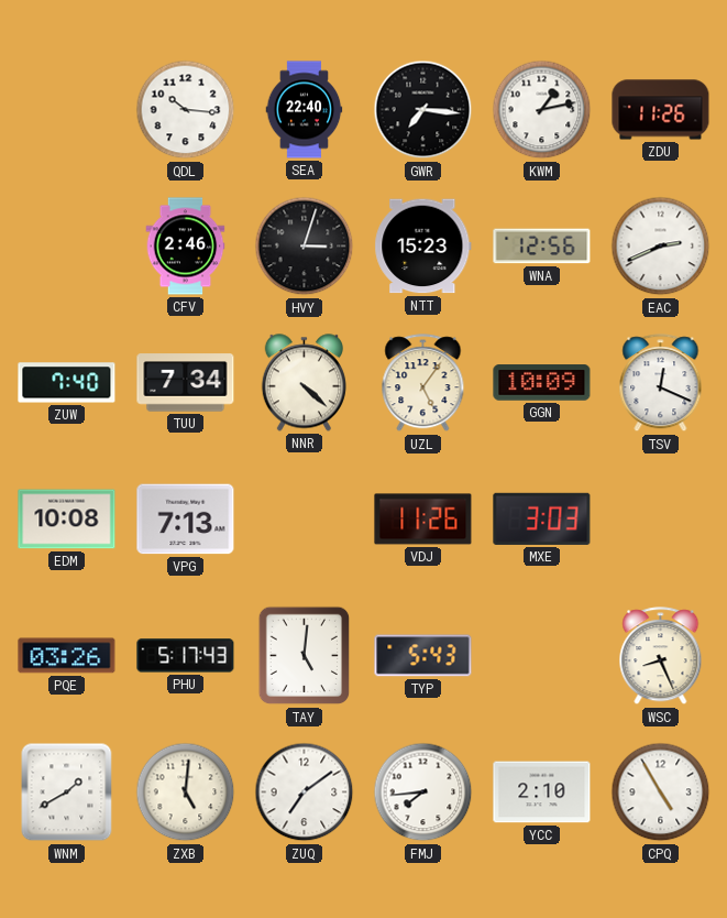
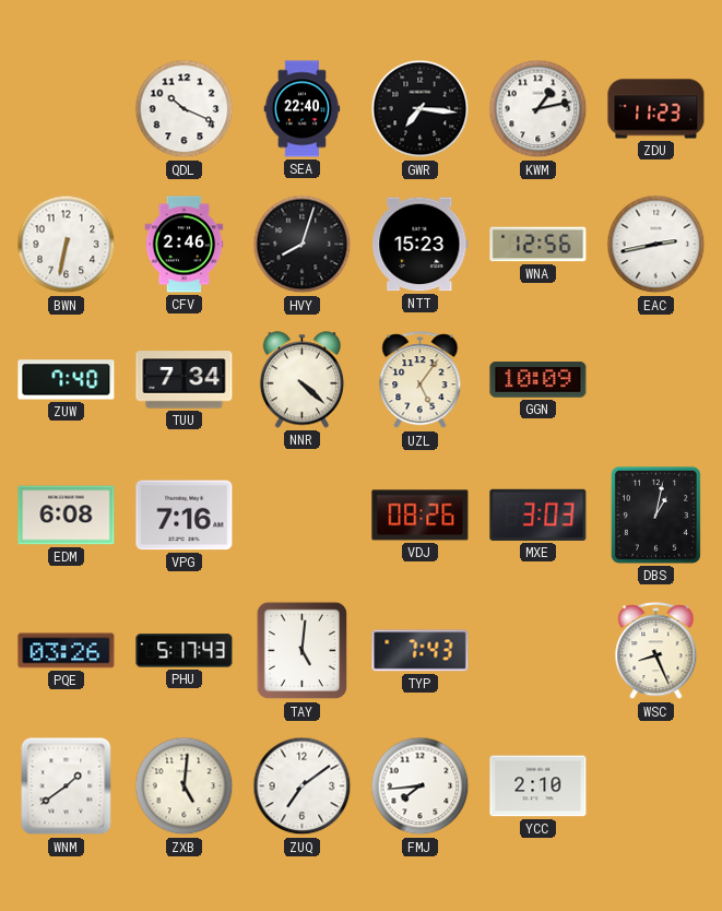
QDL: 10:16 -> 10:19
ZDU: 11:26 -> 11:23
BWN: none -> 6:32
HVY: 3:03 -> 8:03
EAC: 2:41 -> 2:43
TSV: 12:19 -> none
EDM: 10:08 -> 6:08
VPG: 7:13 -> 7:16
VDJ: 11:26 -> 08:26
DBS: none -> 1:02
TYP: 5:43 -> 7:43
WNM: 1:40 -> 1:39
CPQ: 4:55 -> none
